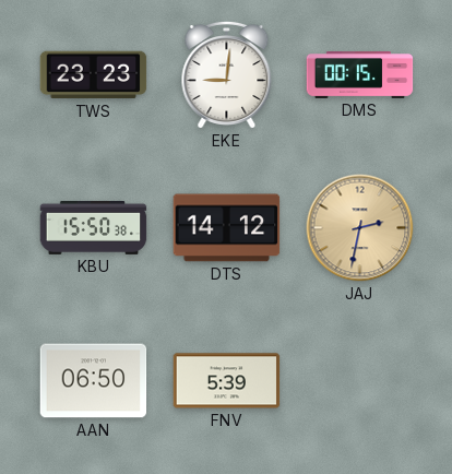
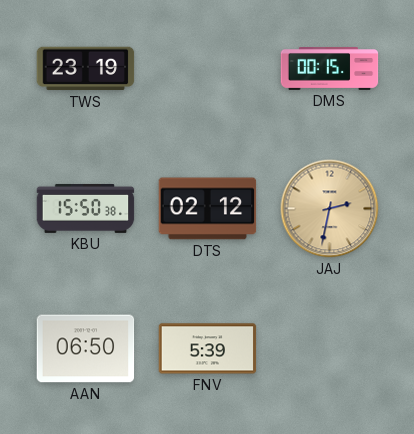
TWS: 23:23 -> 23:19
EKE: 9:01 -> none
DTS: 14:12 -> 02:12
